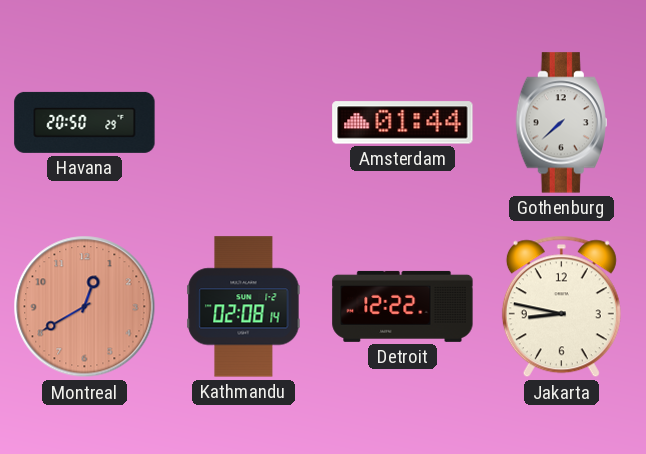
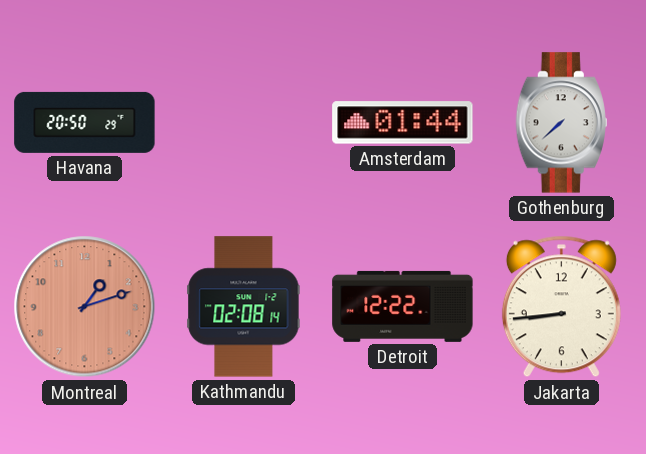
Montreal: 12:40 -> 1:12
Jakarta: 8:47 -> 8:44
